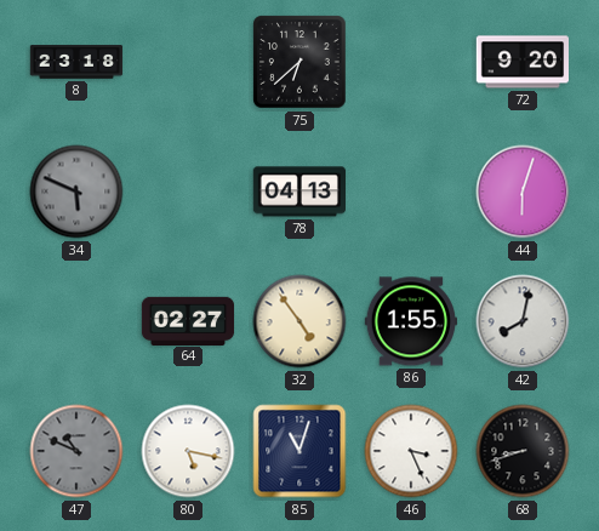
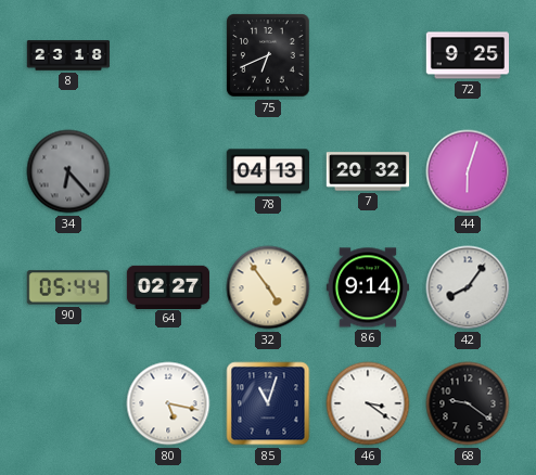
75: 6:38 -> 6:41
72: 9:20 -> 9:25
34: 5:49 -> 6:23
7: none -> 20:32
90: none -> 05:44
86: 1:55 -> 9:14
42: 8:02 -> 8:06
47: 10:49 -> none
46: 3:26 -> 3:21
68: 8:42 -> 9:21
